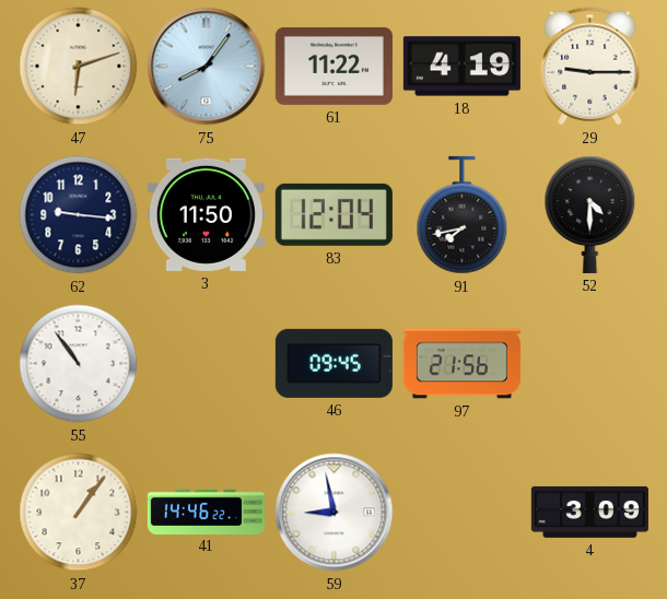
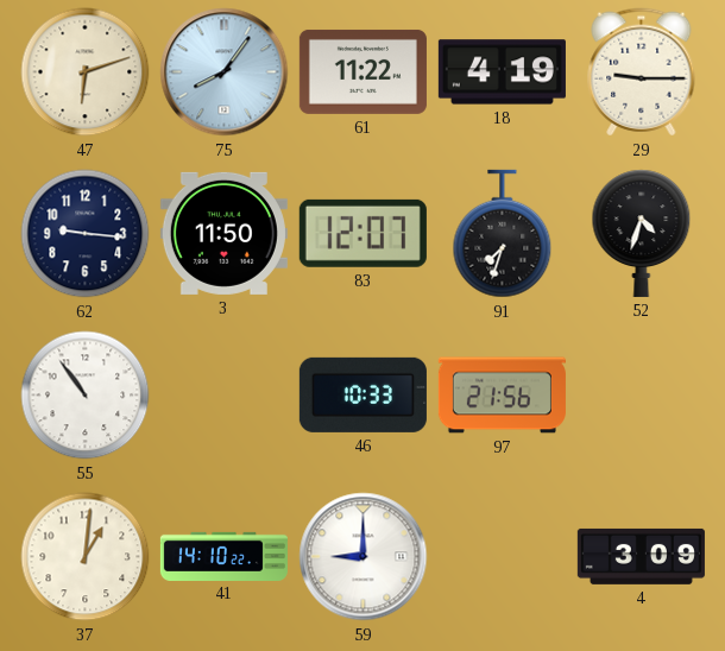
83: 12:04 -> 12:07
91: 7:43 -> 7:33
52: 4:30 -> 4:33
46: 09:45 -> 10:33
37: 1:06 -> 1:01
41: 14:46 -> 14:10
59: 8:58 -> 9:00
